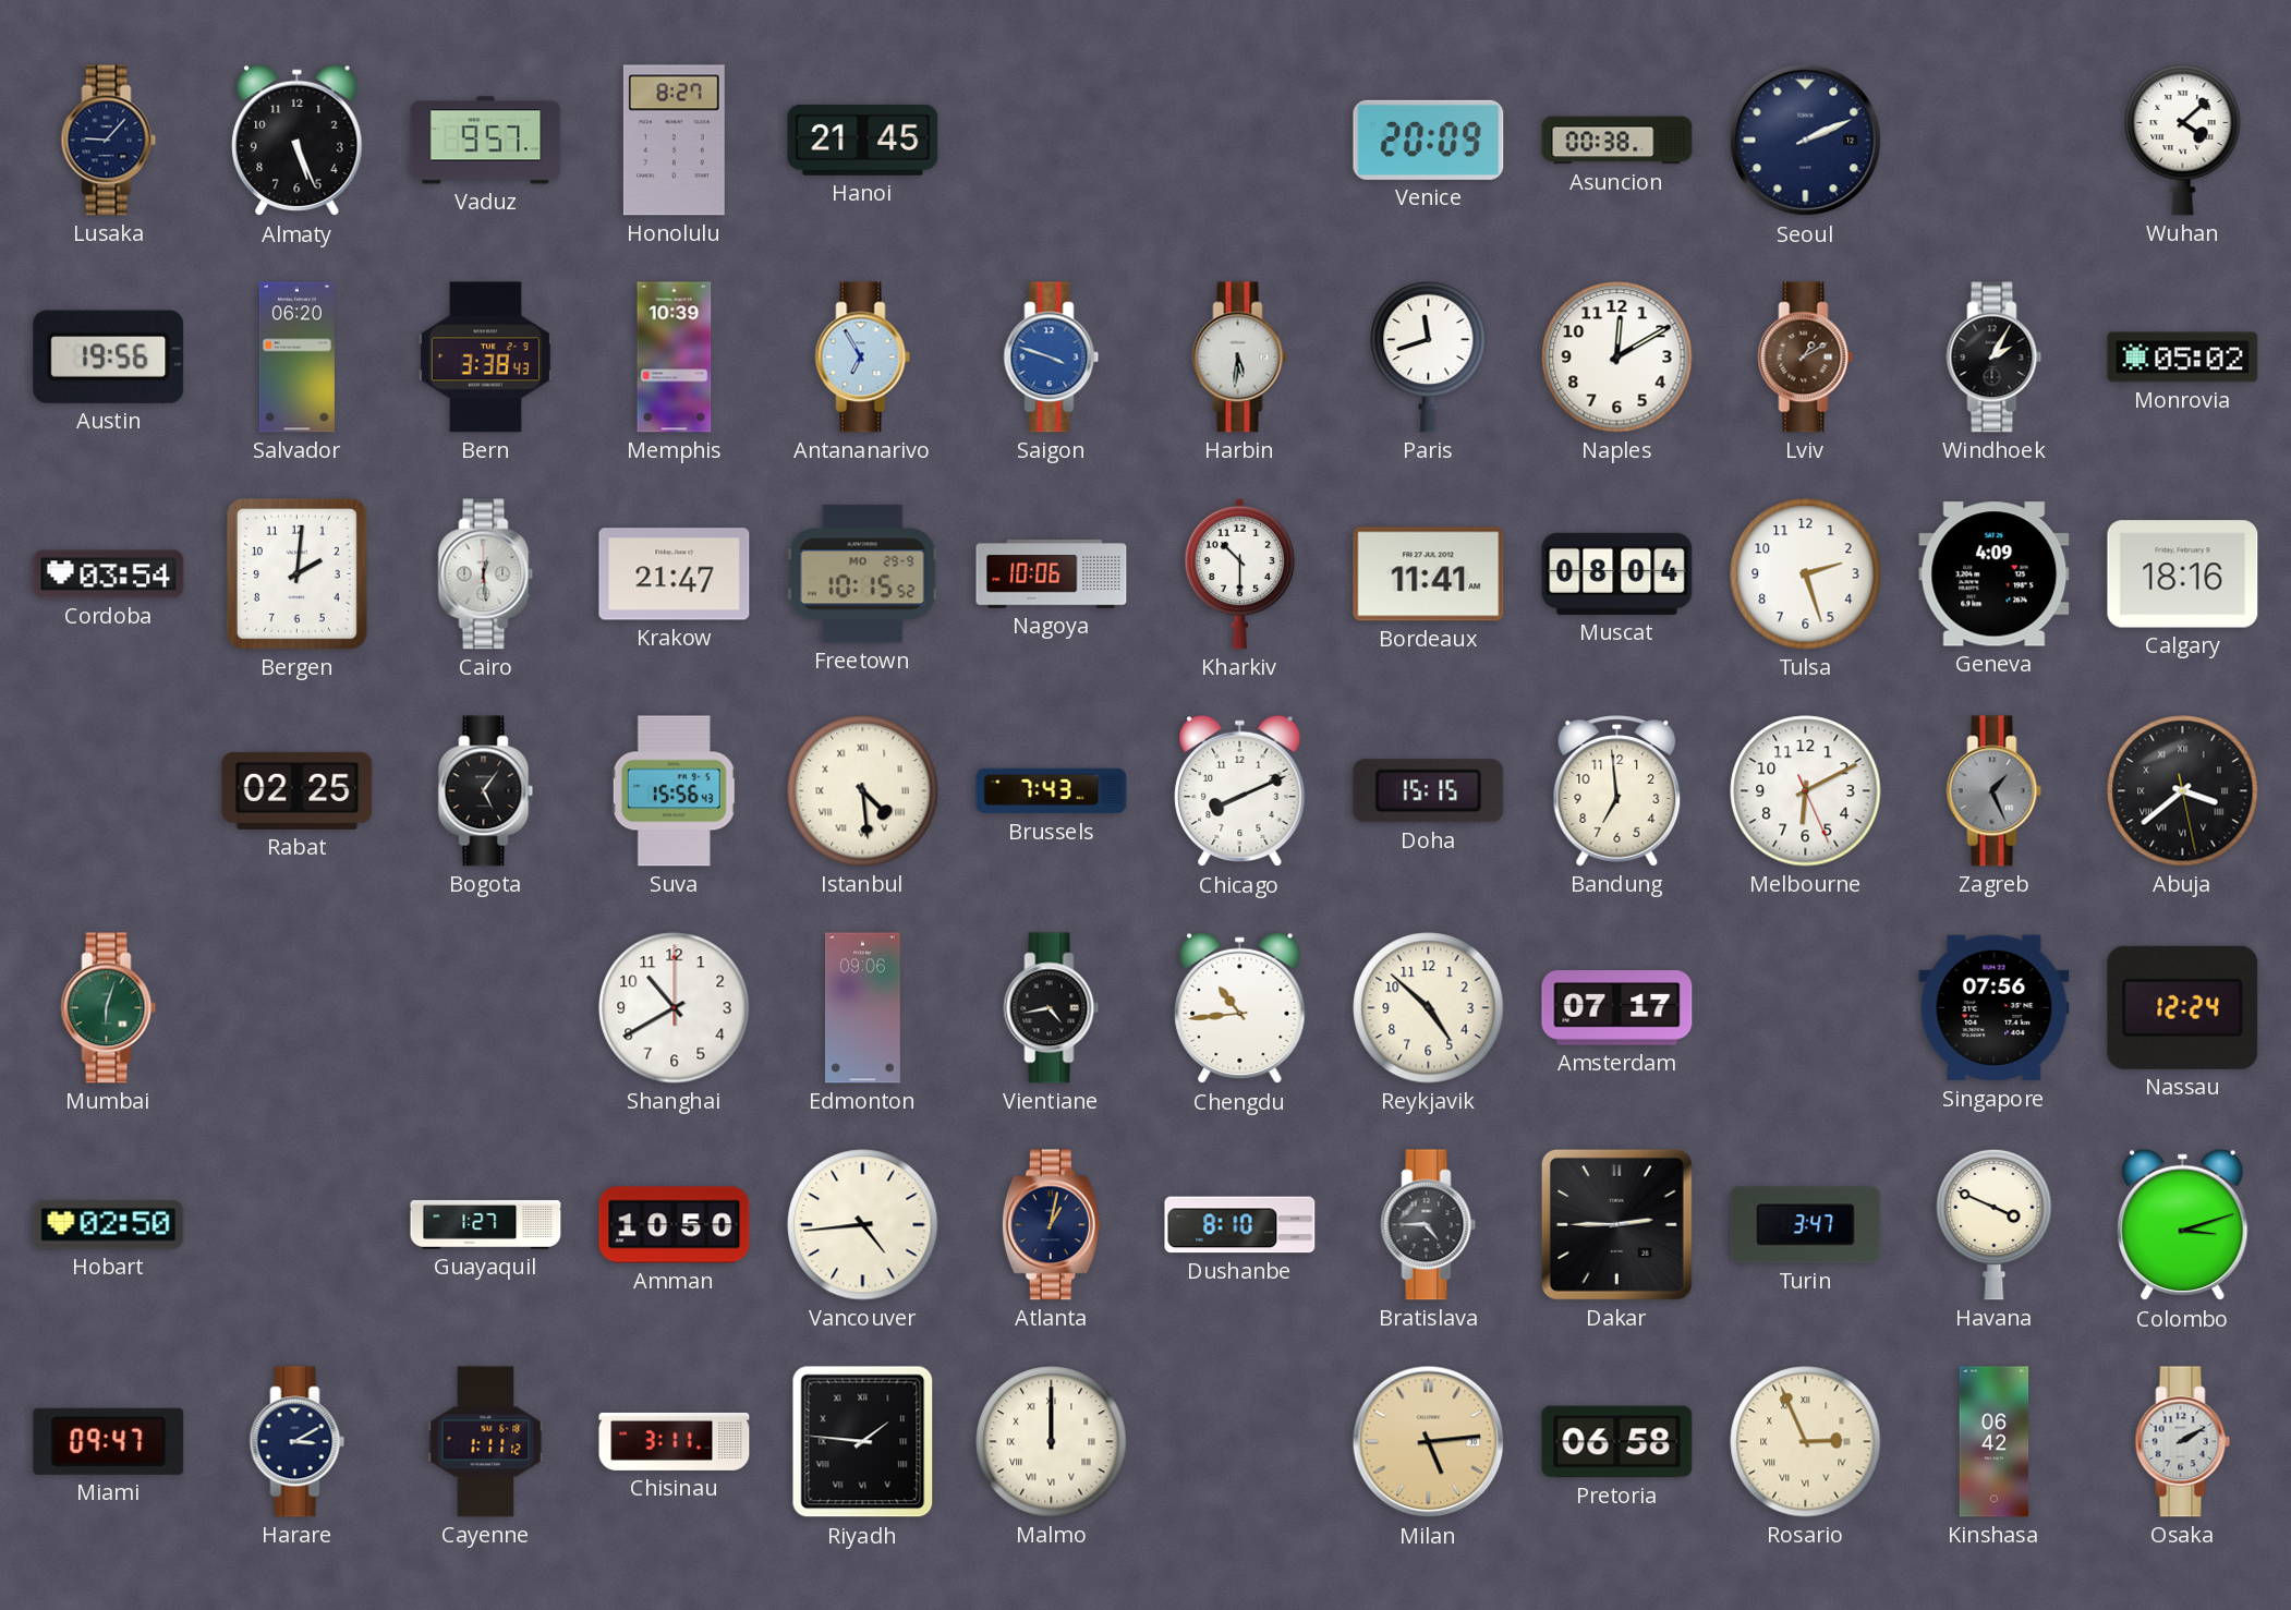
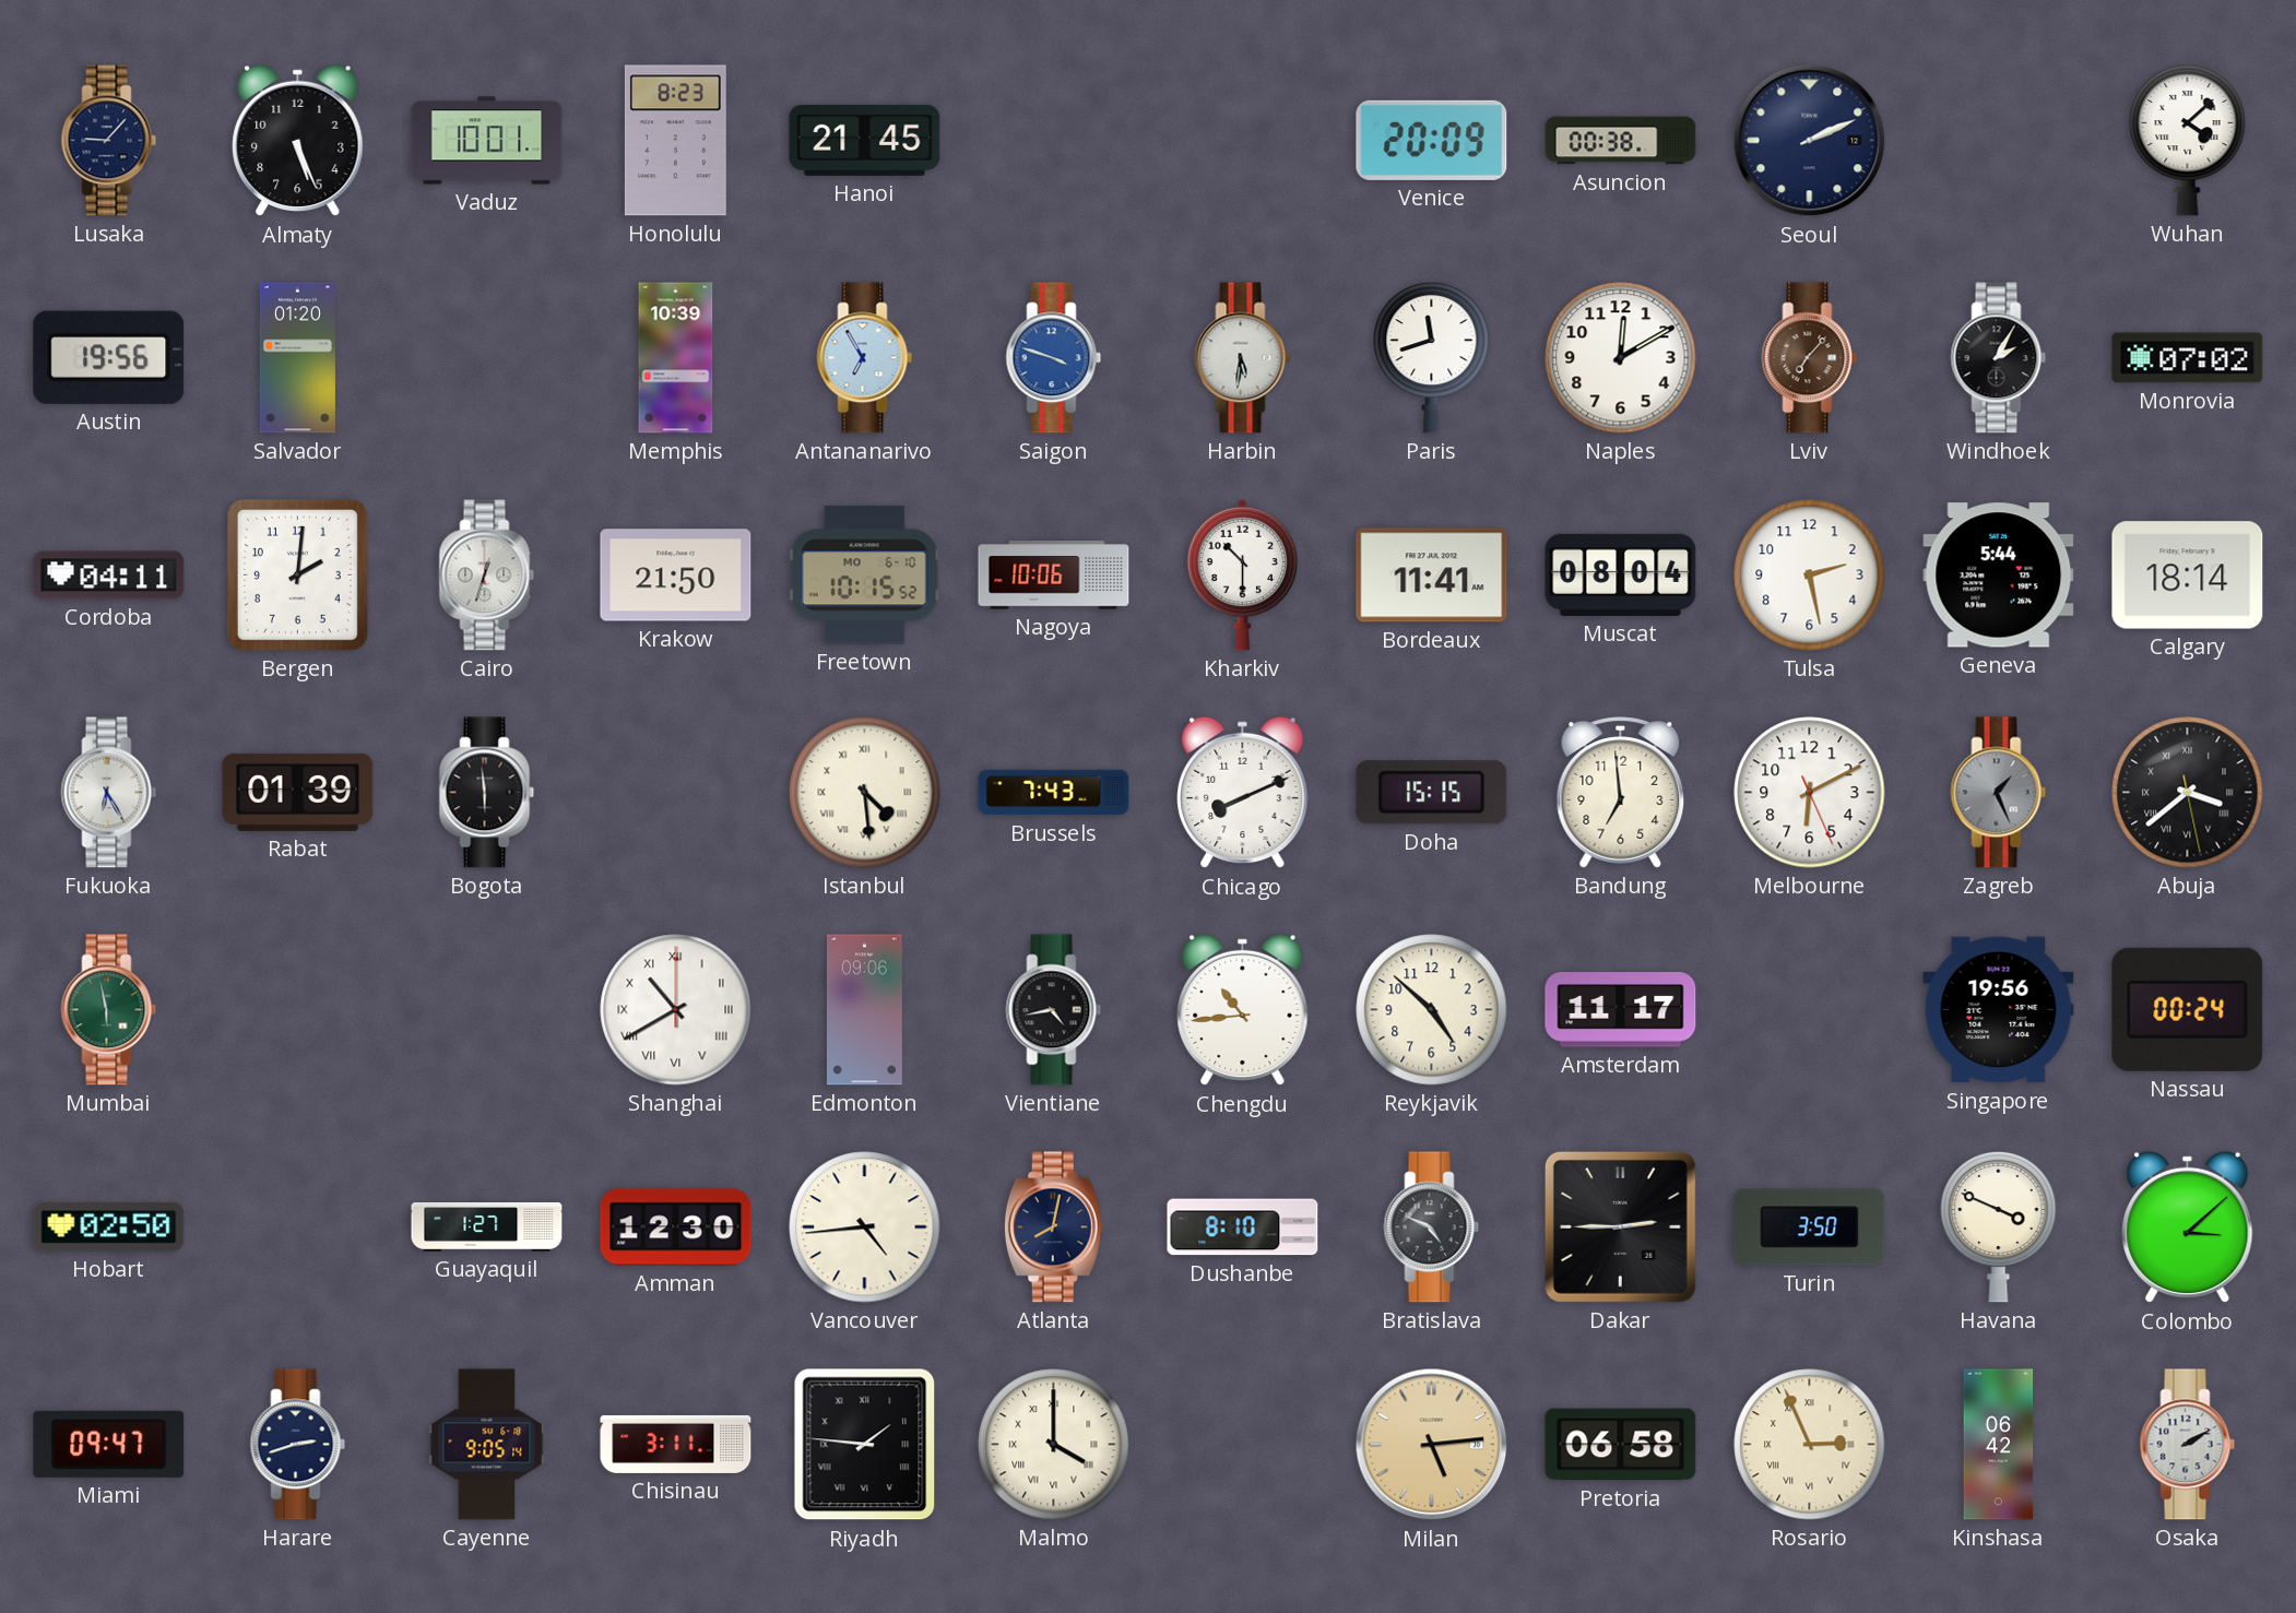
Vaduz: 9:57 -> 10:01
Honolulu: 8:27 -> 8:23
Salvador: 06:20 -> 01:20
Bern: 3:38 -> none
Lviv: 1:10 -> 7:07
Monrovia: 05:02 -> 07:02
Cordoba: 03:54 -> 04:11
Cairo: 12:29 -> 12:33
Krakow: 21:47 -> 21:50
Freetown date: MO 29-9 -> MO 6-10
Tulsa: 2:27 -> 2:28
Geneva: 4:09 -> 5:44
Calgary: 18:16 -> 18:14
Fukuoka: none -> 6:25
Rabat: 02:25 -> 01:39
Bogota: 5:06 -> 5:59
Suva: 15:56 -> none
Mumbai: 6:03 -> 5:58
Shanghai numerals: Arabic -> Roman
Amsterdam: 07:17 -> 11:17
Singapore: 07:56 -> 19:56
Nassau: 12:24 -> 00:24
Amman: 10:50 -> 12:30
Atlanta: 1:02 -> 8:02
Bratislava: 4:45 -> 4:49
Turin: 3:47 -> 3:50
Colombo: 3:12 -> 3:08
Harare: 3:10 -> 2:42
Cayenne: 1:11 -> 9:05
Malmo: 12:00 -> 4:00
